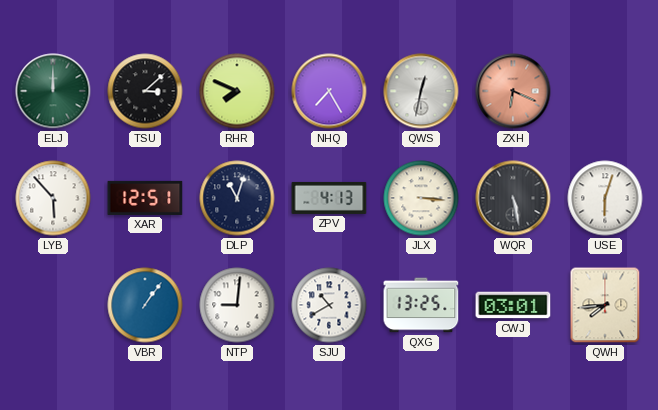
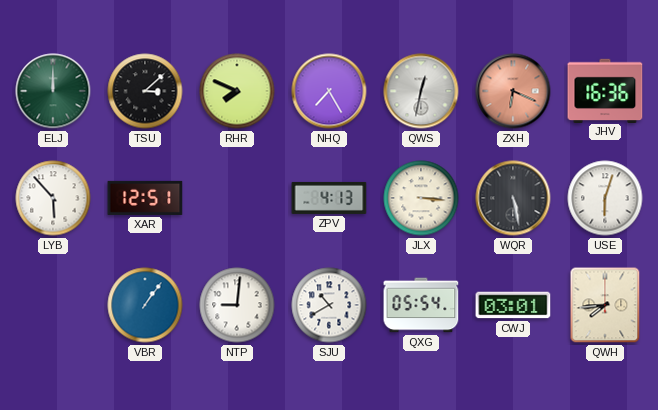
JHV: none -> 16:36
DLP: 11:03 -> none
QXG: 13:25 -> 05:54
